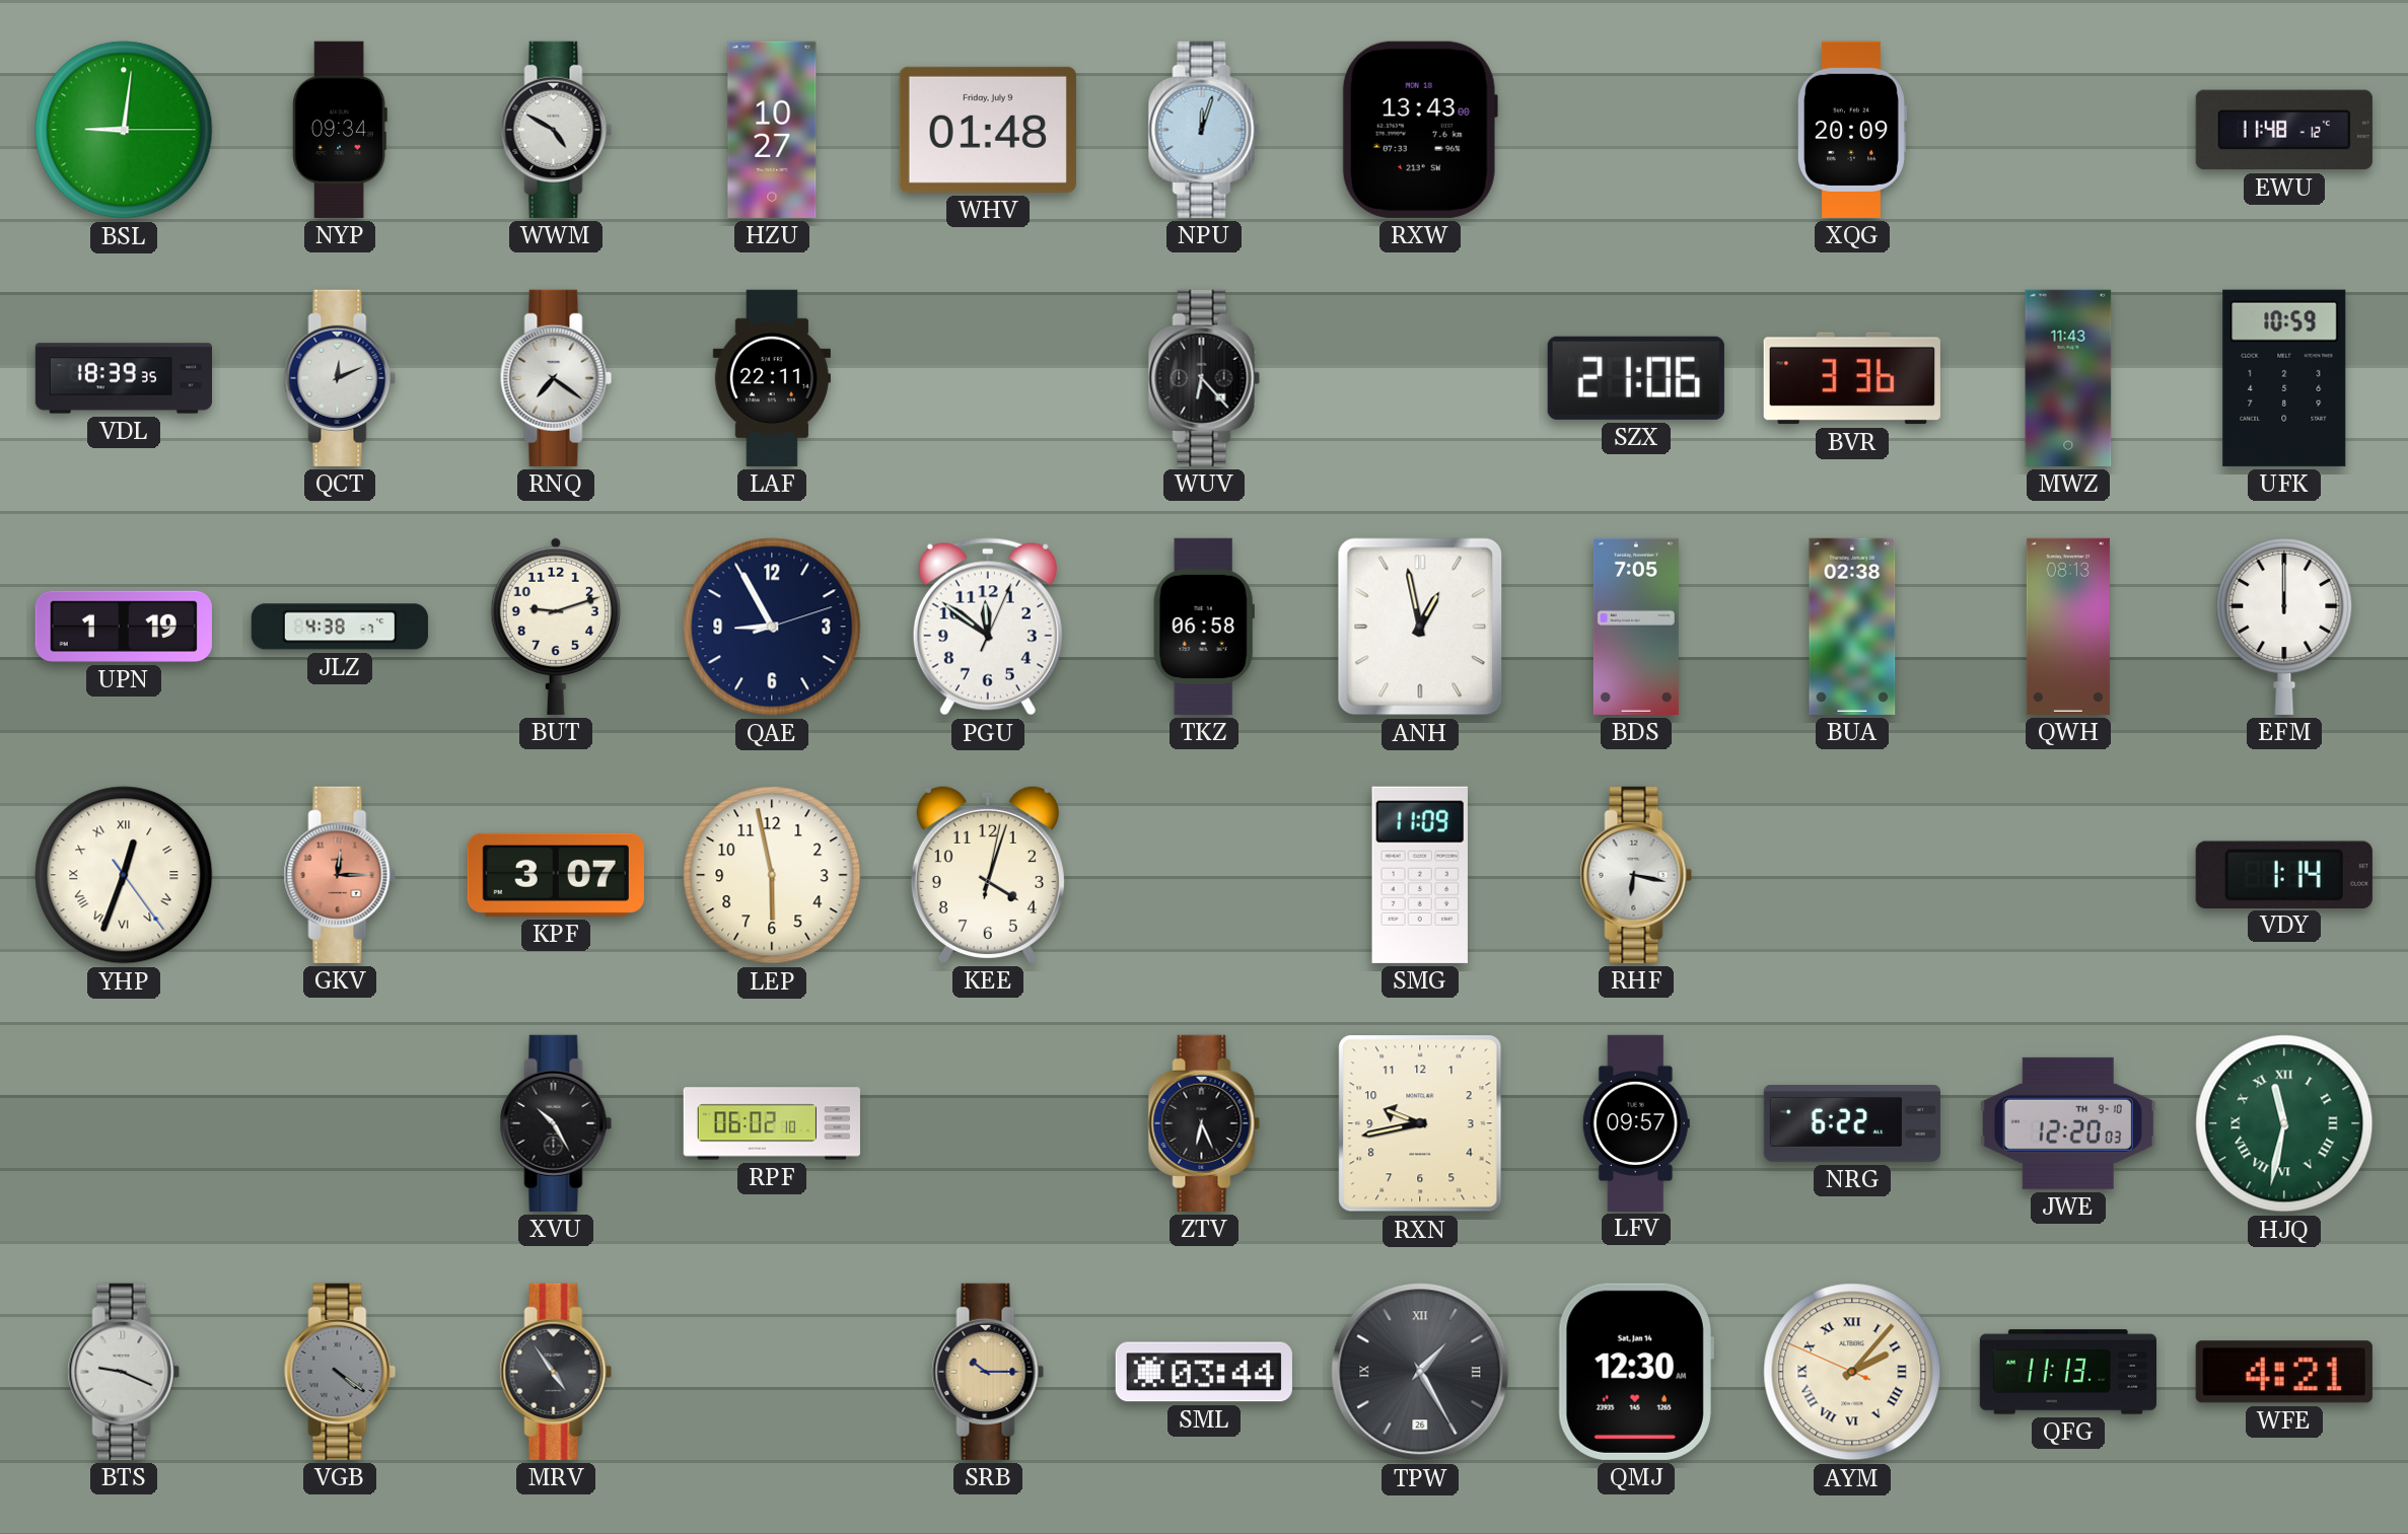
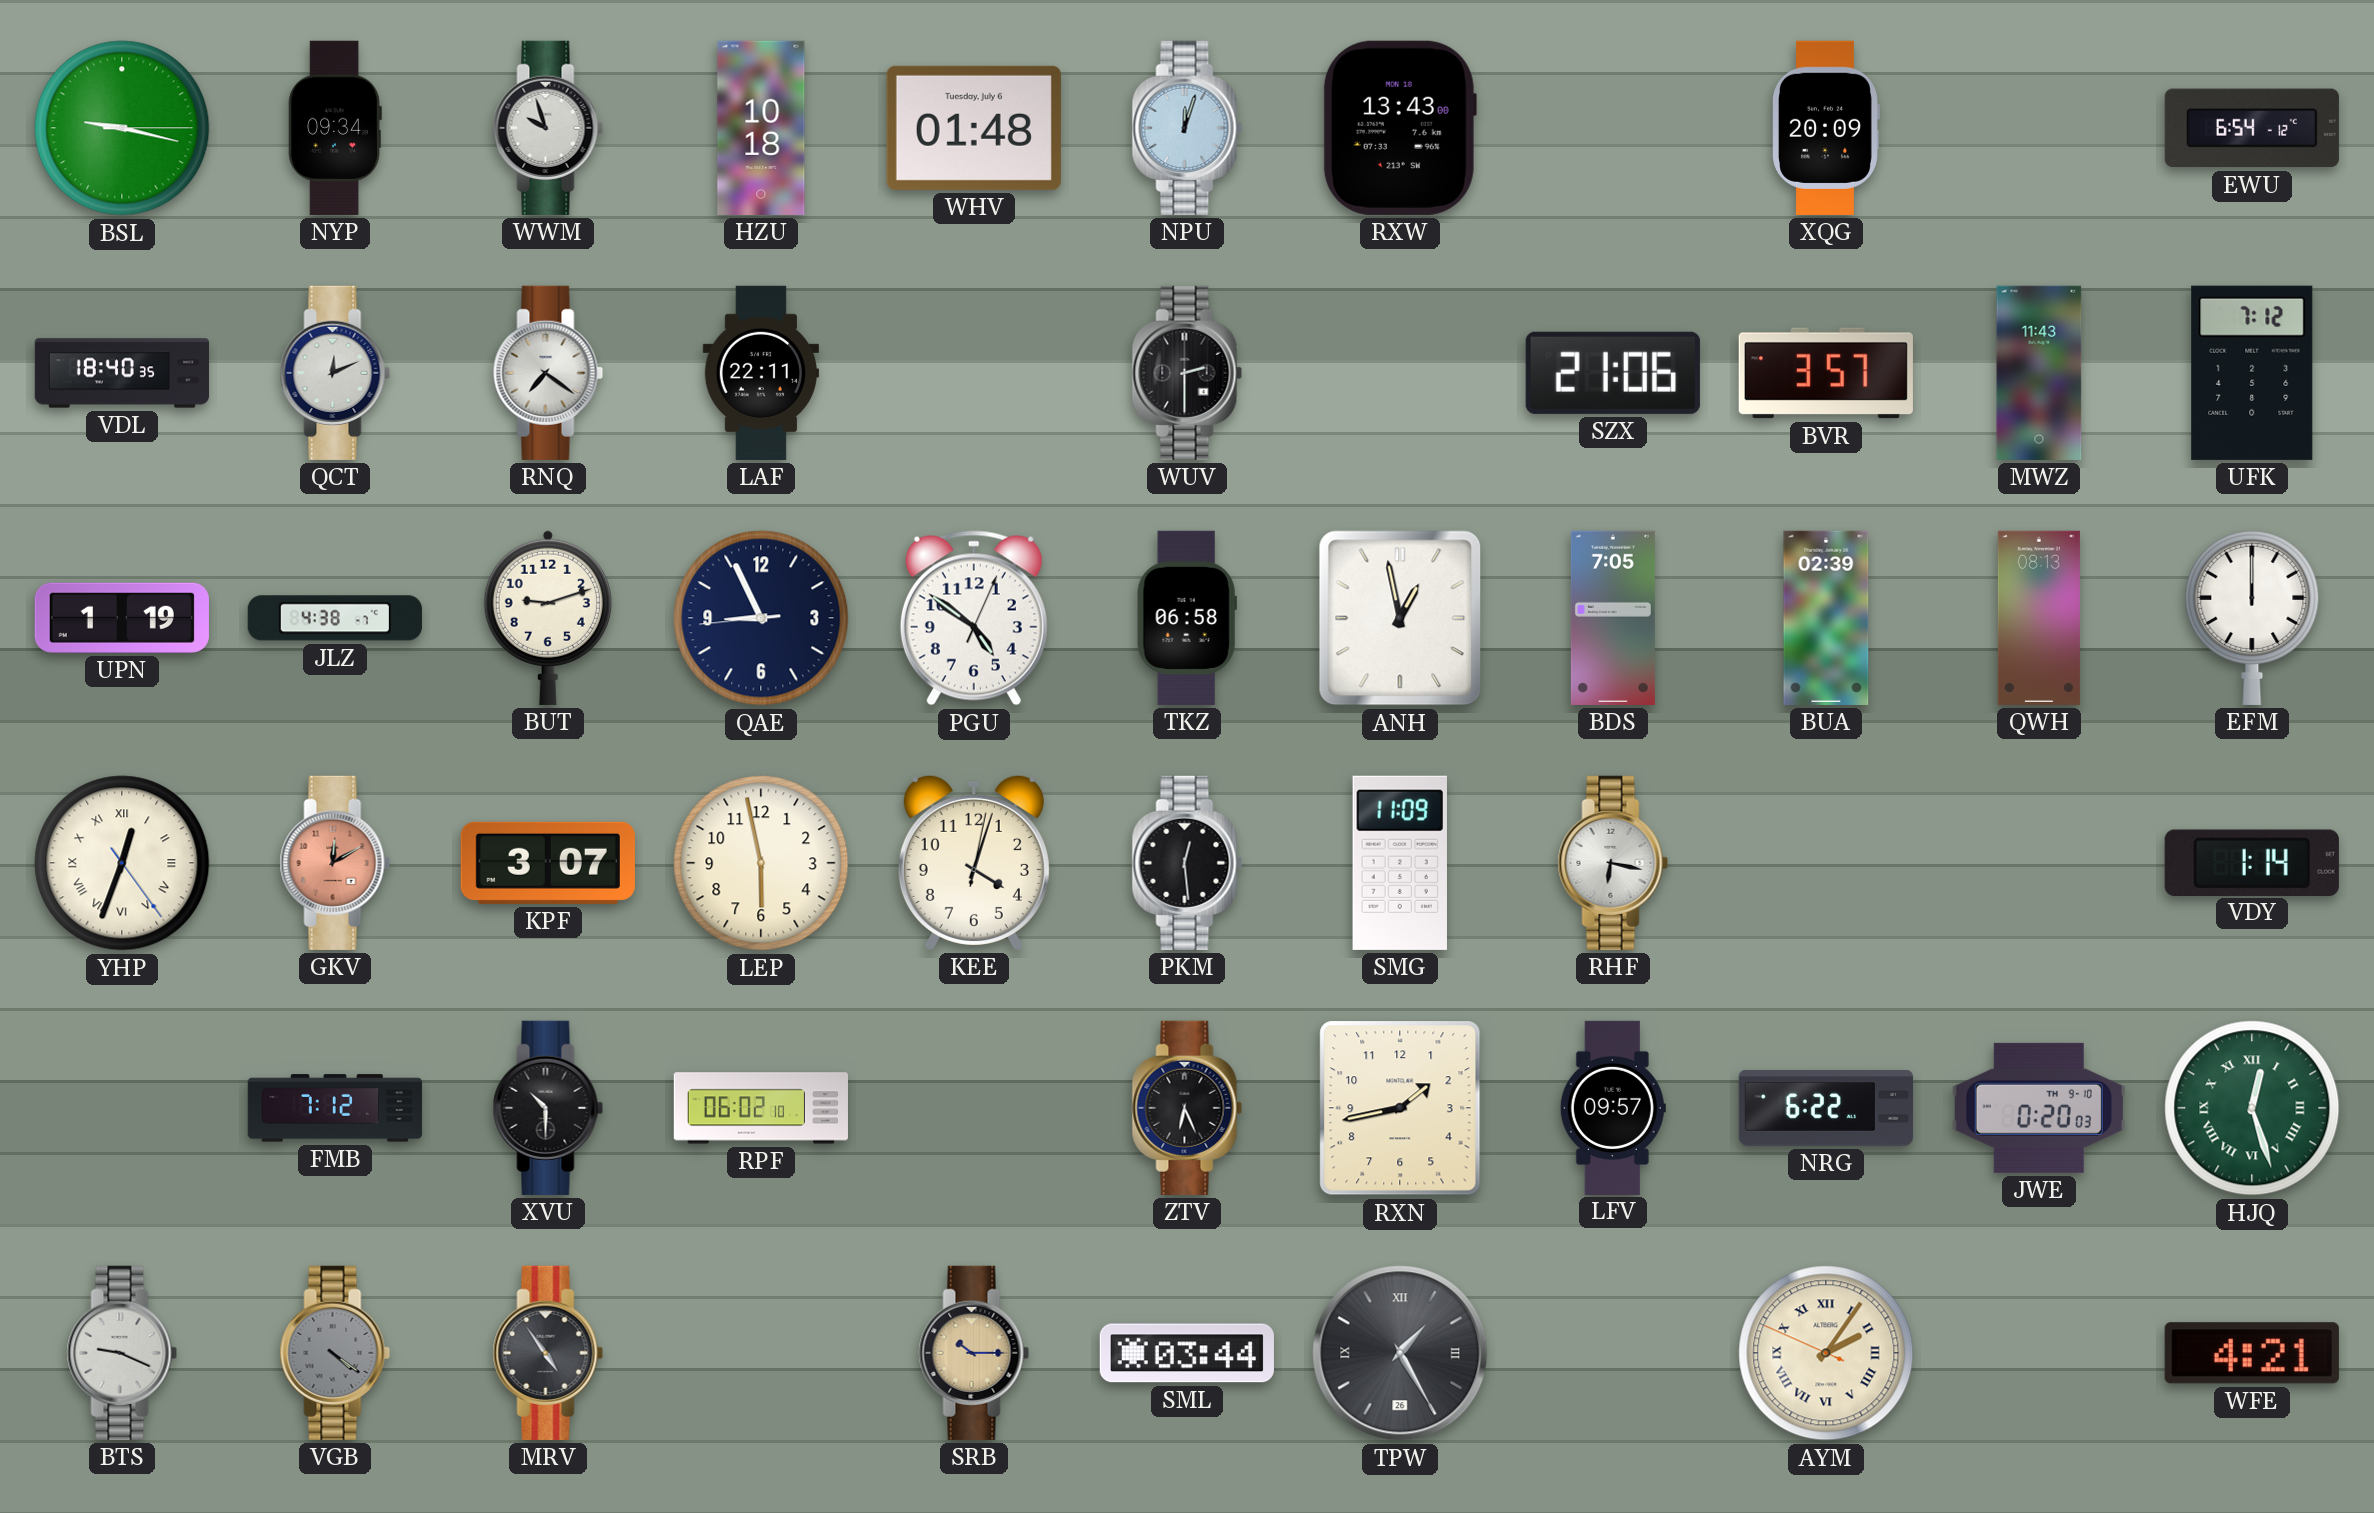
BSL: 9:01 -> 9:17
WWM: 4:50 -> 9:57
HZU: 10:27 -> 10:18
WHV date: Friday, July 9 -> Tuesday, July 6
EWU: 11:48 -> 6:54
VDL: 18:39 -> 18:40
WUV: 6:23 -> 2:30
BVR: 3:36 -> 3:57
UFK: 10:59 -> 7:12
QAE: 8:55:12 -> 8:55:44
PGU: 11:51 -> 4:51
BUA: 02:38 -> 02:39
GKV: 12:15 -> 12:10
PKM: none -> 12:29
FMB: none -> 7:12
XVU: 10:25 -> 10:30
RXN: 9:43 -> 1:43
JWE: 12:20 -> 0:20
HJQ: 11:32 -> 12:27
QMJ: 12:30 -> none
AYM: 2:06 -> 2:05
QFG: 11:13 -> none
